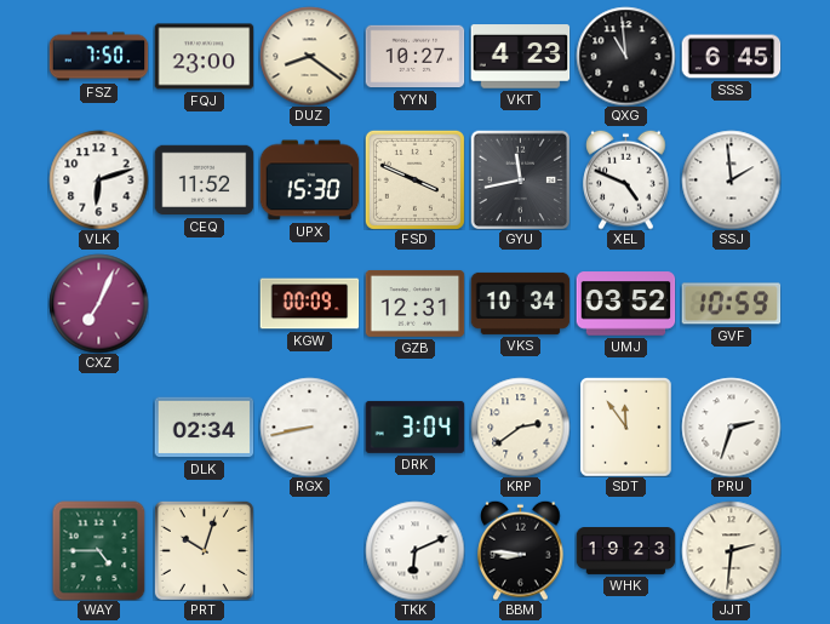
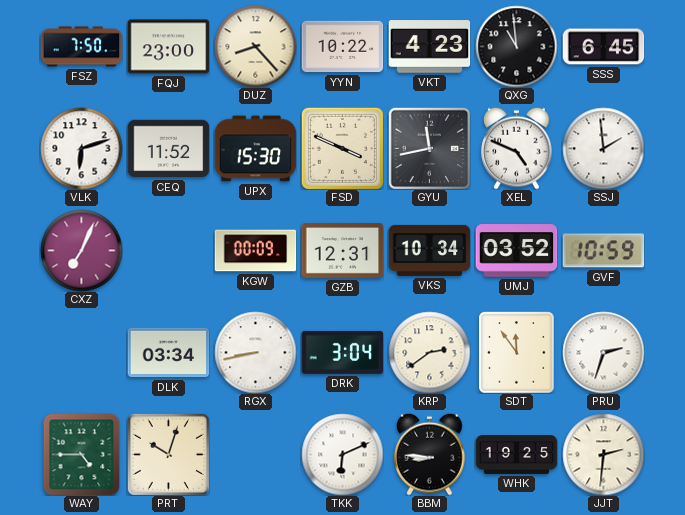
DUZ: 8:21 -> 8:23
YYN: 10:27 -> 10:22
DLK: 02:34 -> 03:34
WHK: 19:23 -> 19:25
